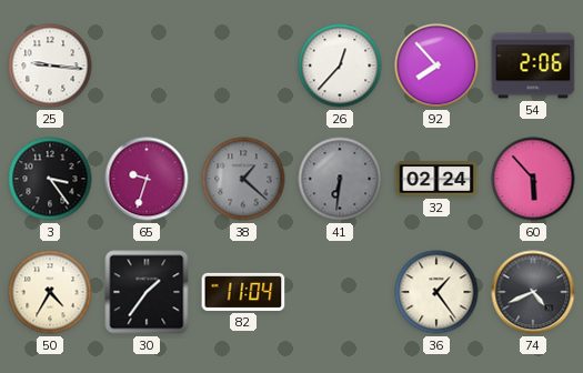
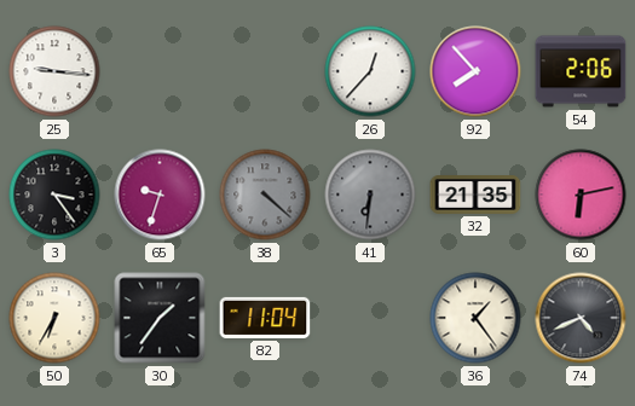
38: 1:22 -> 4:22
32: 02:24 -> 21:35
60: 5:53 -> 6:13
50: 4:35 -> 6:35
